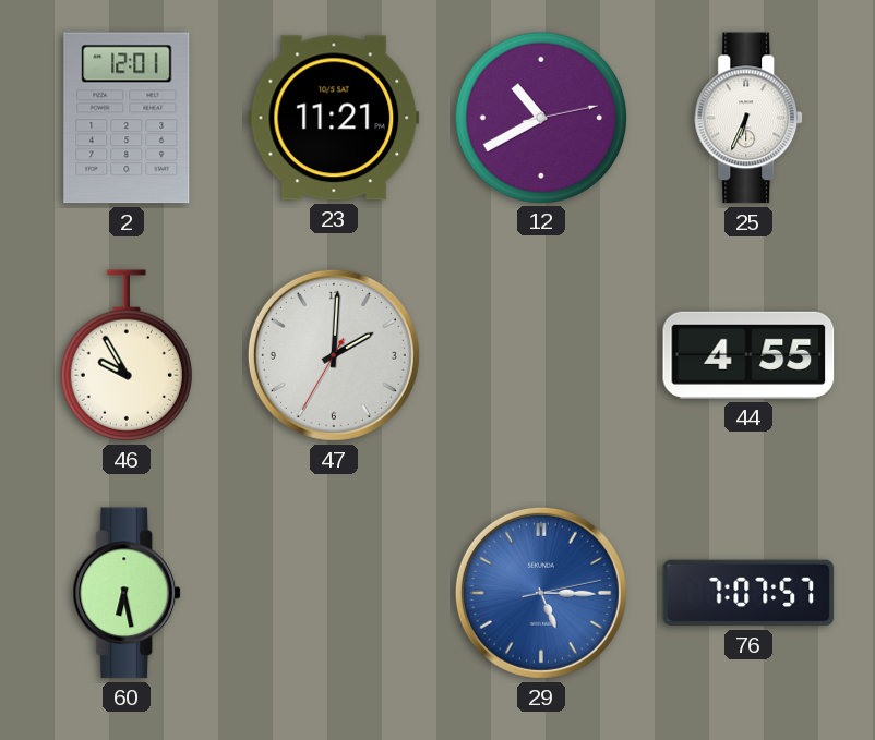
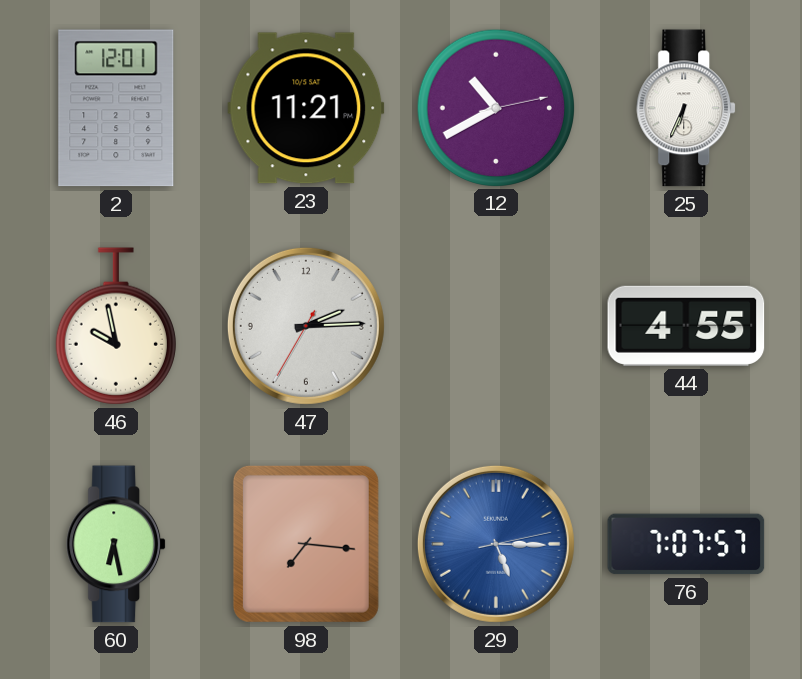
46: 9:55 -> 9:58
47: 2:00 -> 2:14
98: none -> 7:16
